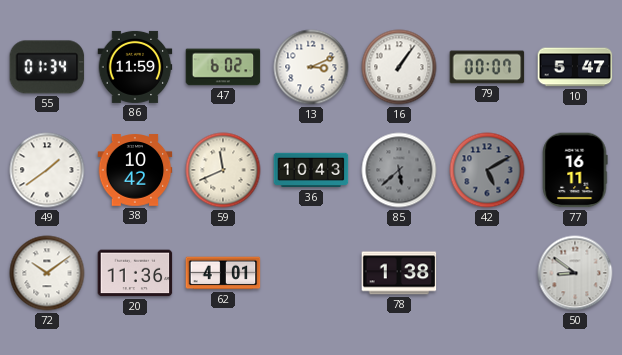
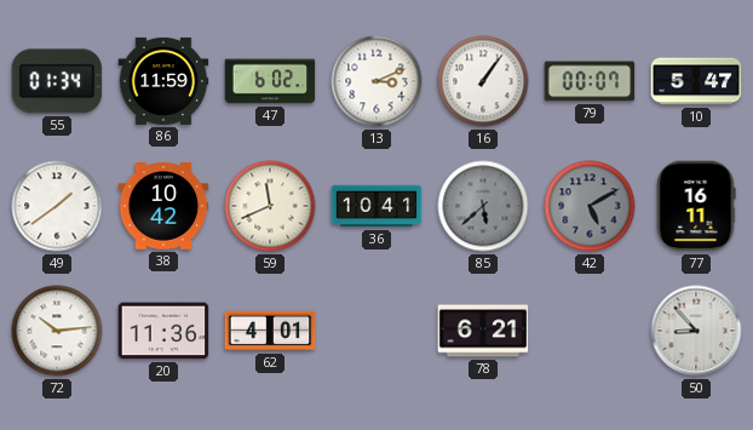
36: 10:43 -> 10:41
72: 10:09 -> 10:14
78: 1:38 -> 6:21
50: 8:51 -> 8:53
